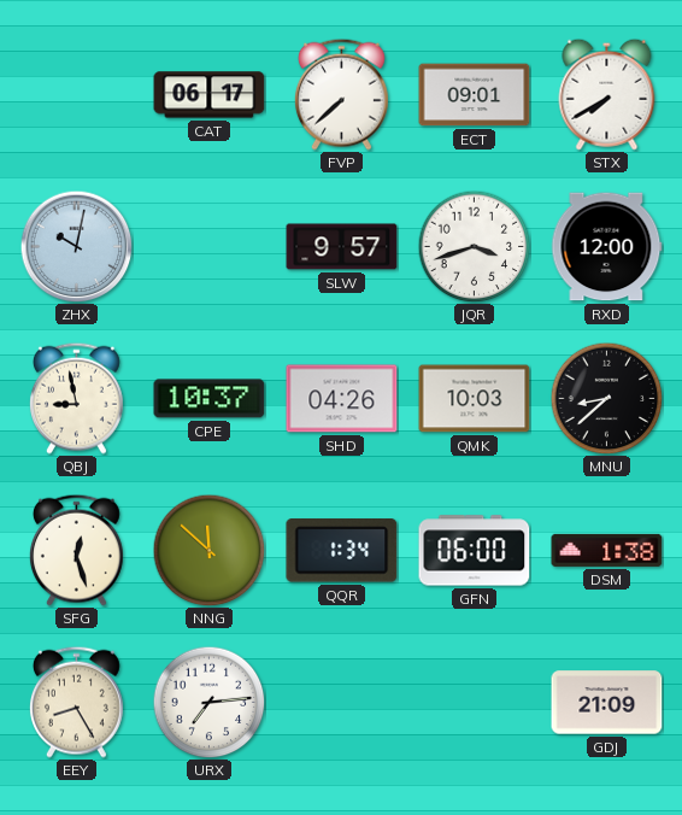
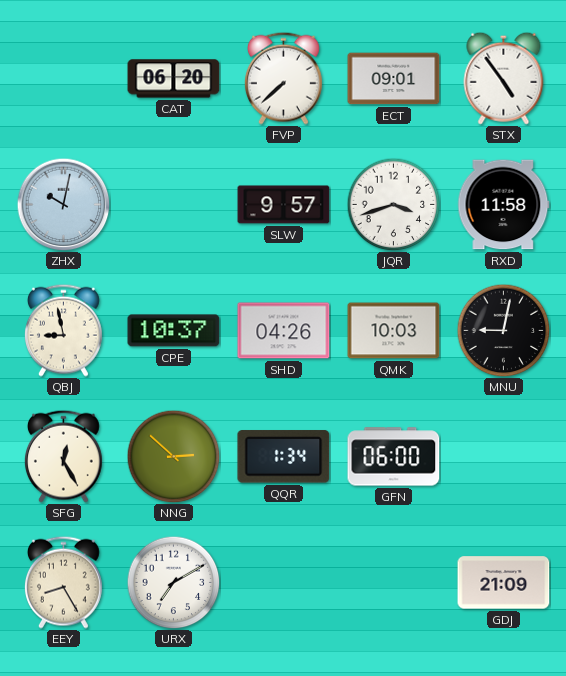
CAT: 06:17 -> 06:20
STX: 7:40 -> 4:54
RXD: 12:00 -> 11:58
MNU: 8:38 -> 9:02
SFG: 12:27 -> 12:25
NNG: 11:52 -> 2:52
DSM: 1:38 -> none
URX: 7:14 -> 7:10
